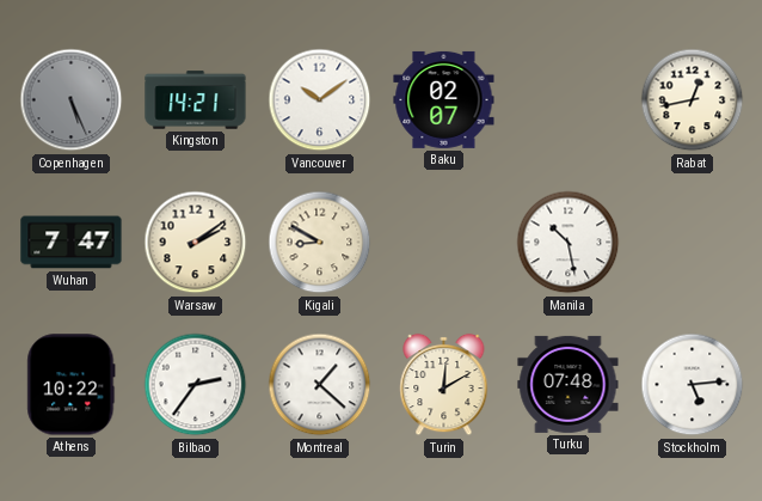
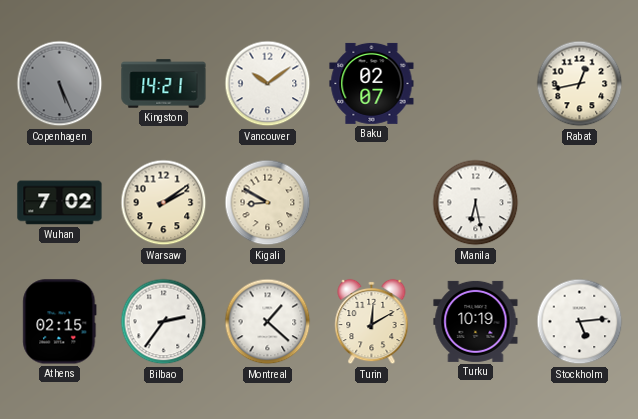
Wuhan: 7:47 -> 7:02
Manila: 10:28 -> 6:28
Athens: 10:22 -> 02:15
Turku: 07:48 -> 10:19
